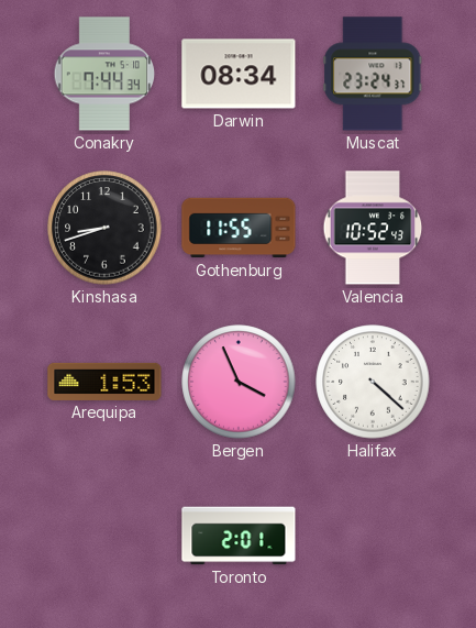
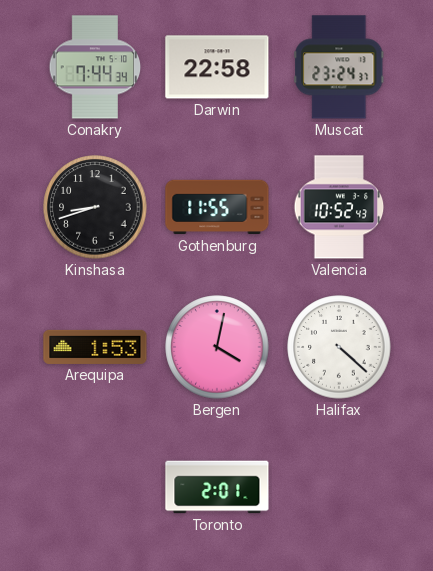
Darwin: 08:34 -> 22:58
Bergen: 3:56 -> 4:02
